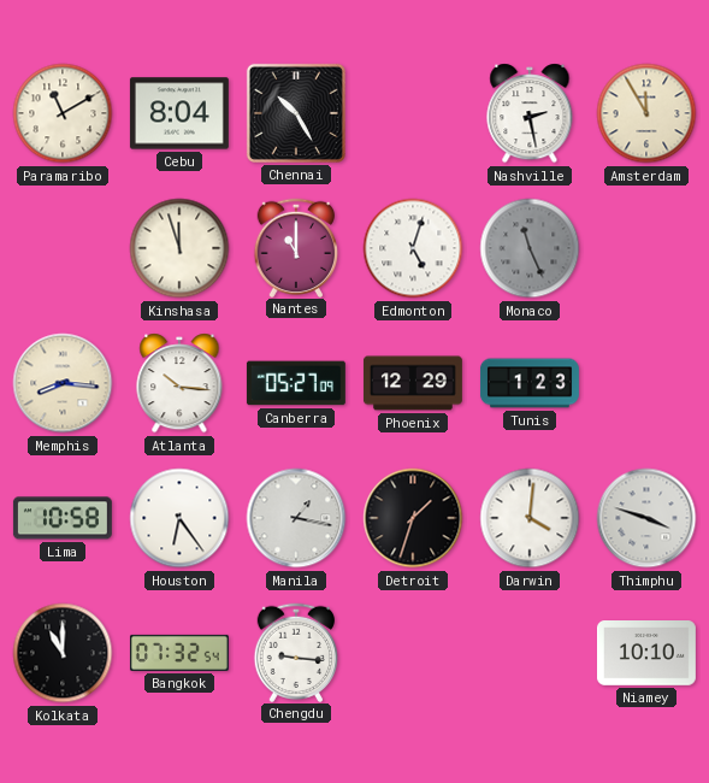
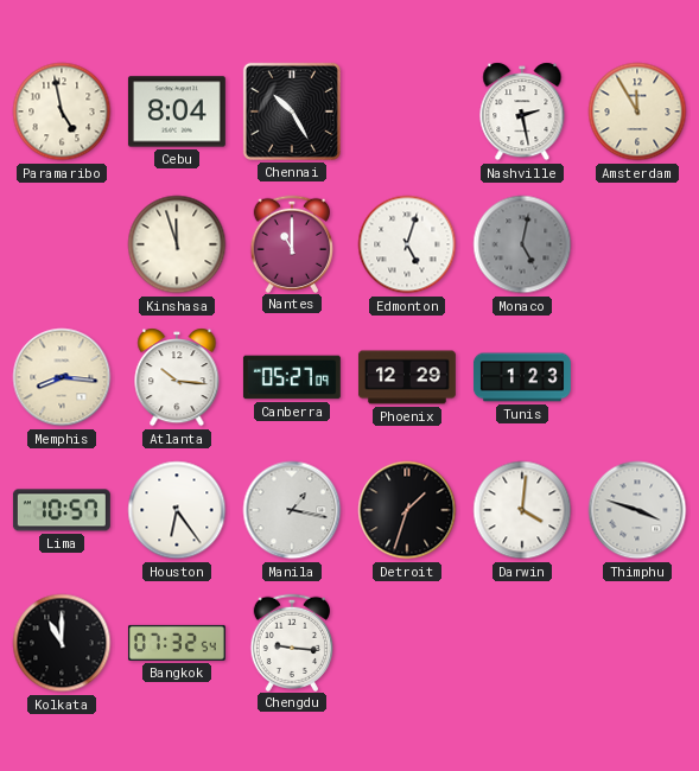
Paramaribo: 11:10 -> 4:58
Monaco: 11:26 -> 5:02
Lima: 10:58 -> 10:57
Niamey: 10:10 -> none
